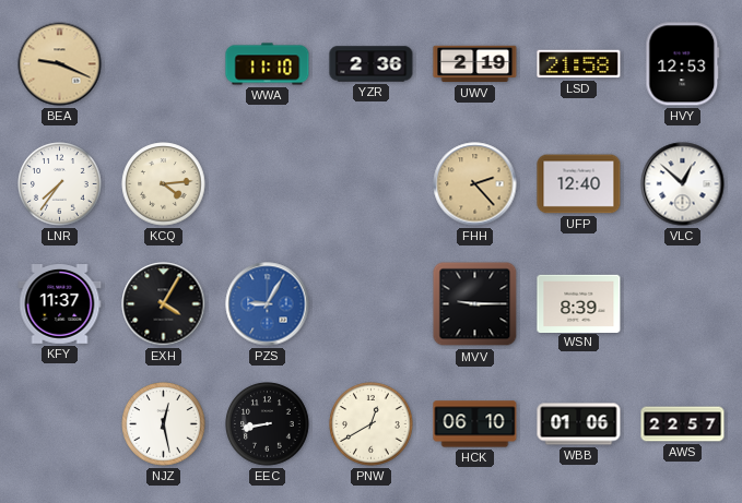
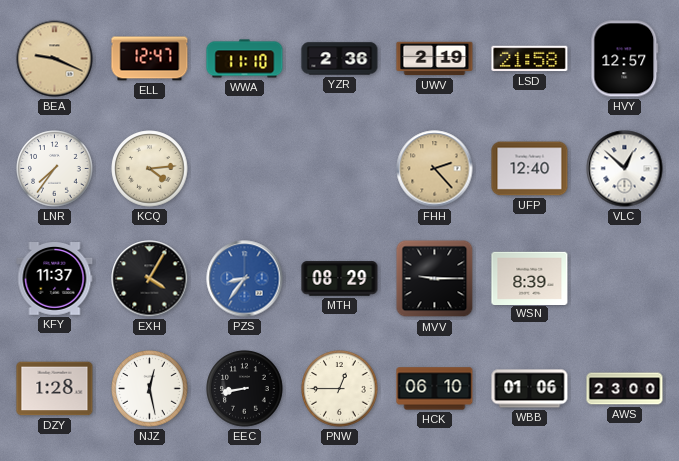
ELL: none -> 12:47
HVY: 12:53 -> 12:57
PZS: 9:05 -> 8:36
MTH: none -> 08:29
DZY: none -> 1:28
PNW: 12:40 -> 12:45
AWS: 22:57 -> 23:00
